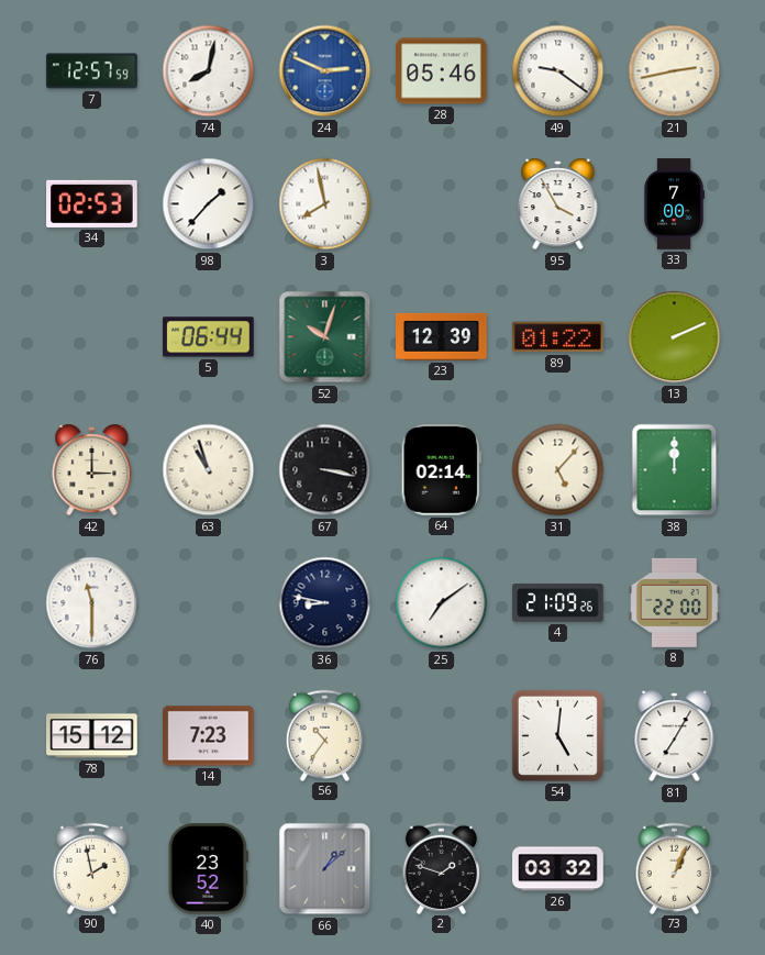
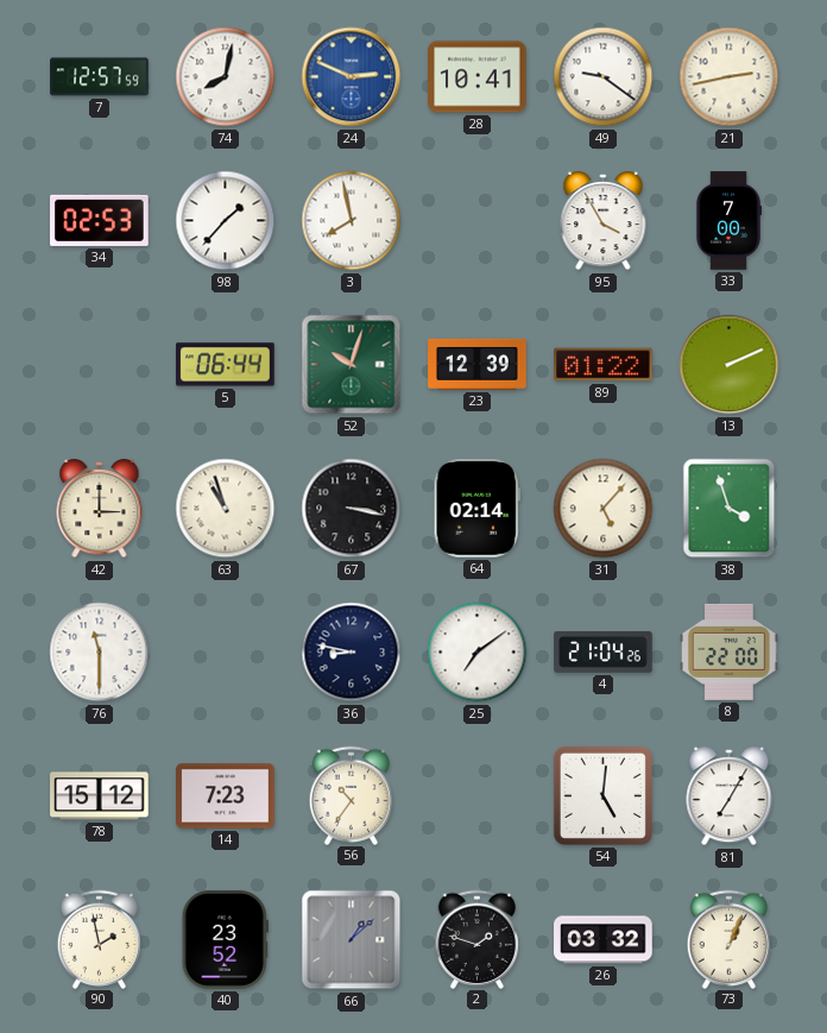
28: 05:46 -> 10:41
38: 12:00 -> 3:57
4: 21:09 -> 21:04
